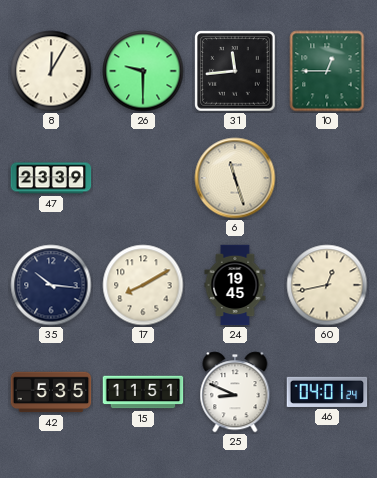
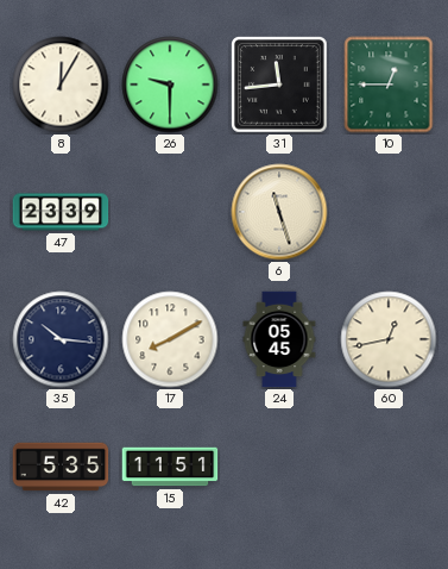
24: 19:45 -> 05:45
25: 8:49 -> none
46: 04:01 -> none
